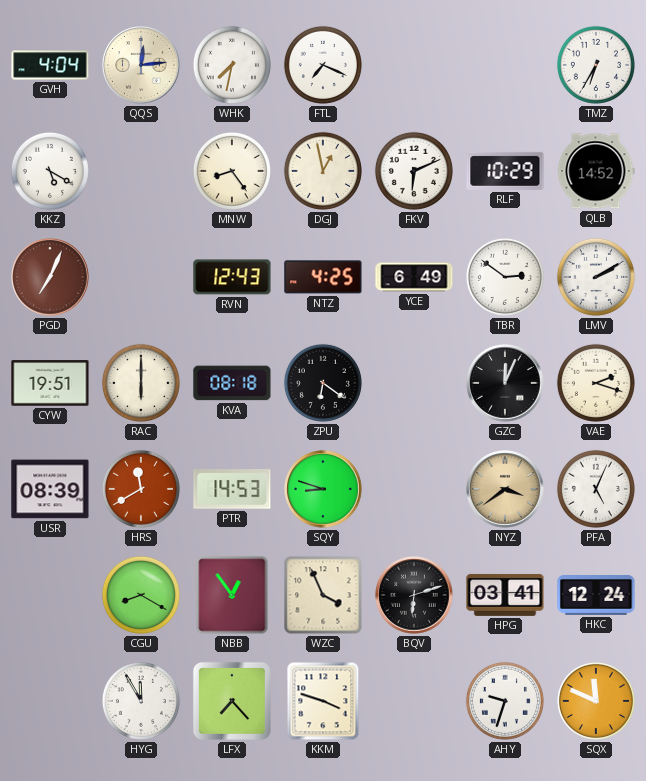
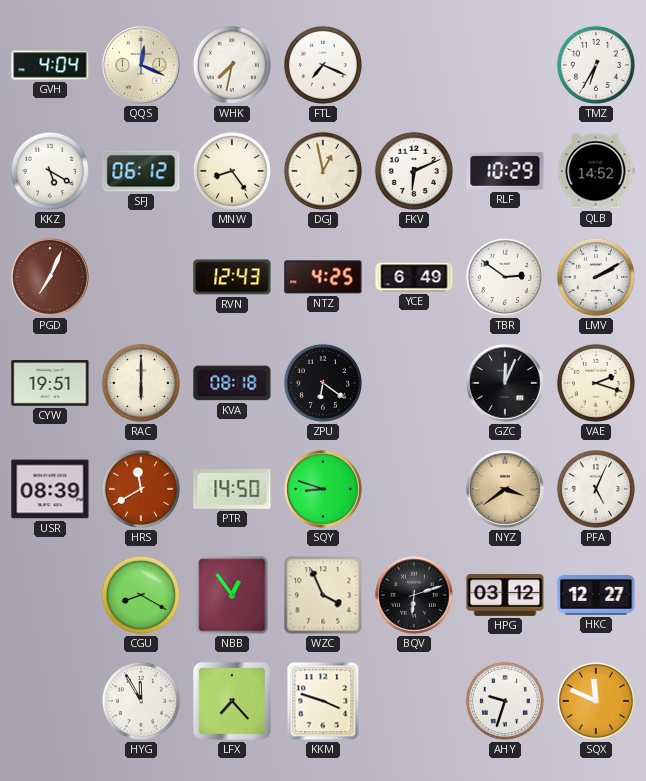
QQS: 12:14 -> 12:19
SFJ: none -> 06:12
PTR: 14:53 -> 14:50
HPG: 03:41 -> 03:12
HKC: 12:24 -> 12:27
